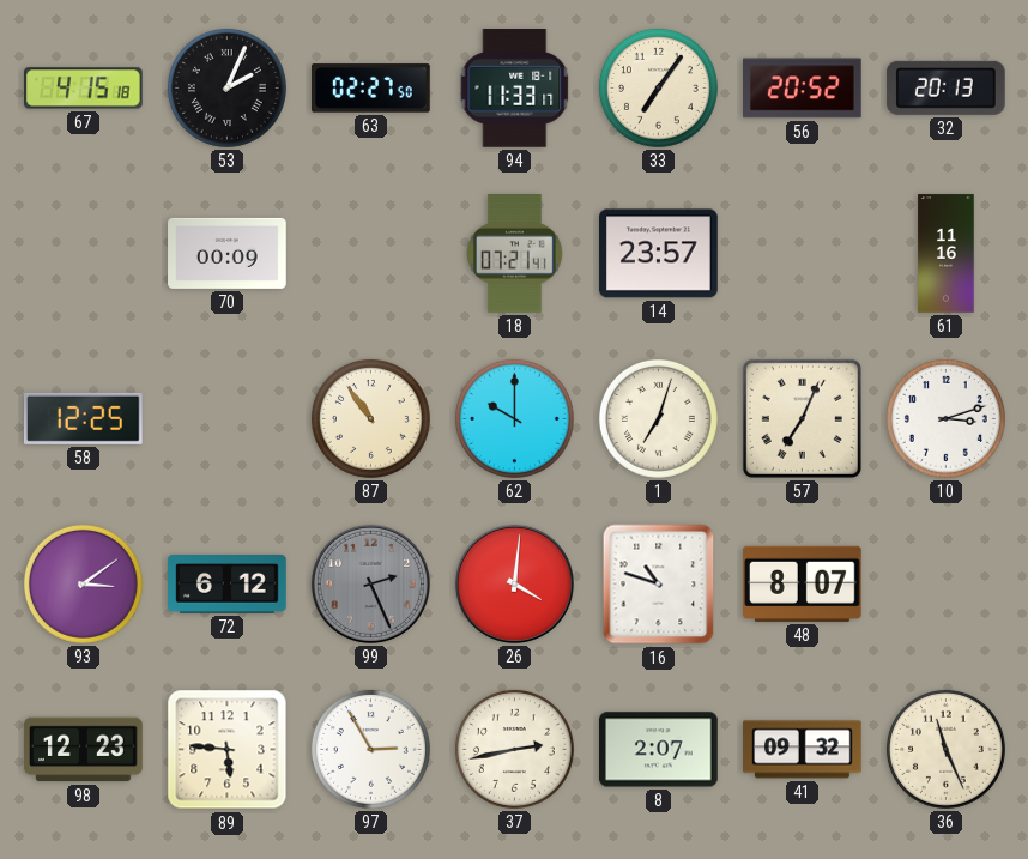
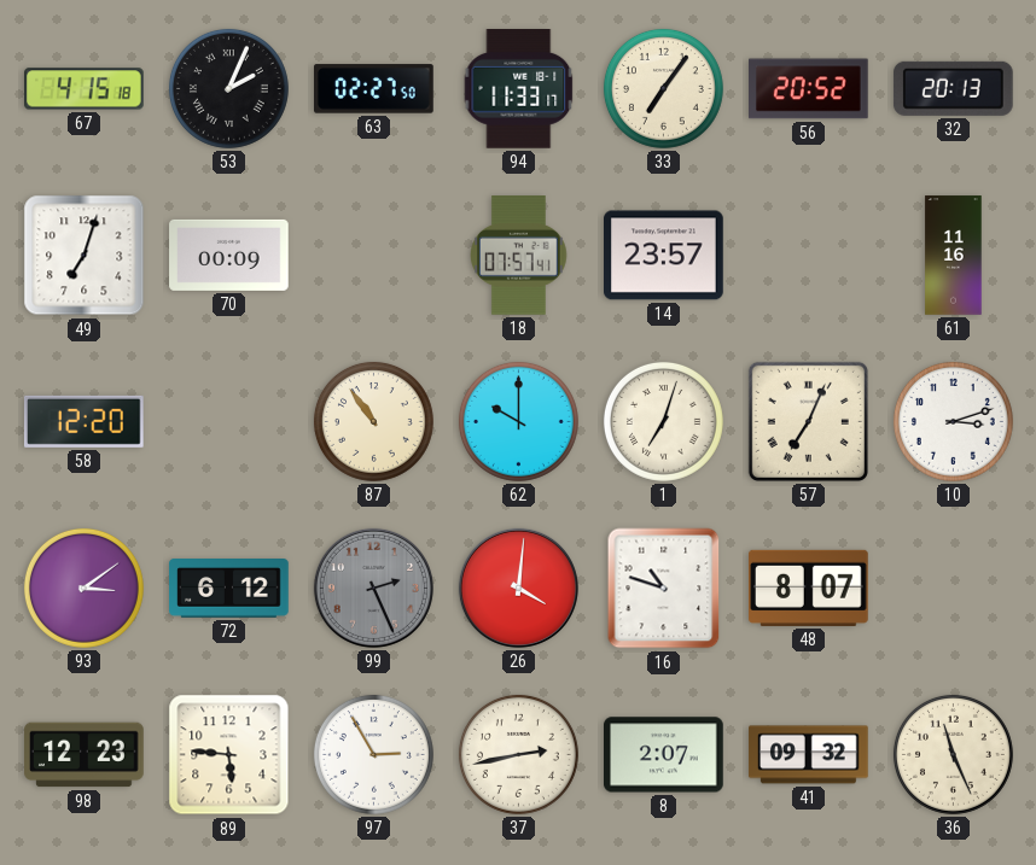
49: none -> 7:03
18: 07:21 -> 07:57
58: 12:25 -> 12:20
